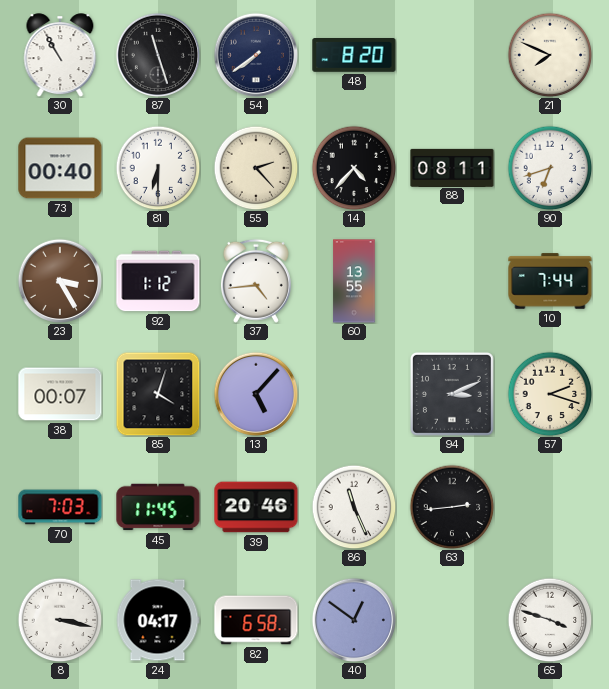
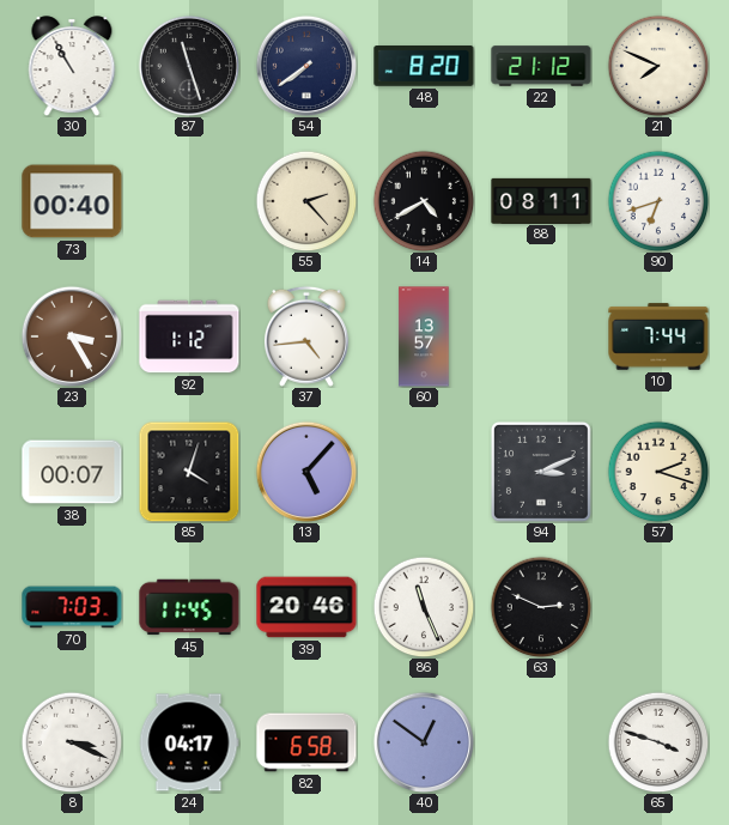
22: none -> 21:12
81: 6:30 -> none
14: 4:37 -> 4:40
60: 13:55 -> 13:57
63: 2:44 -> 2:49
8: 3:17 -> 3:19
